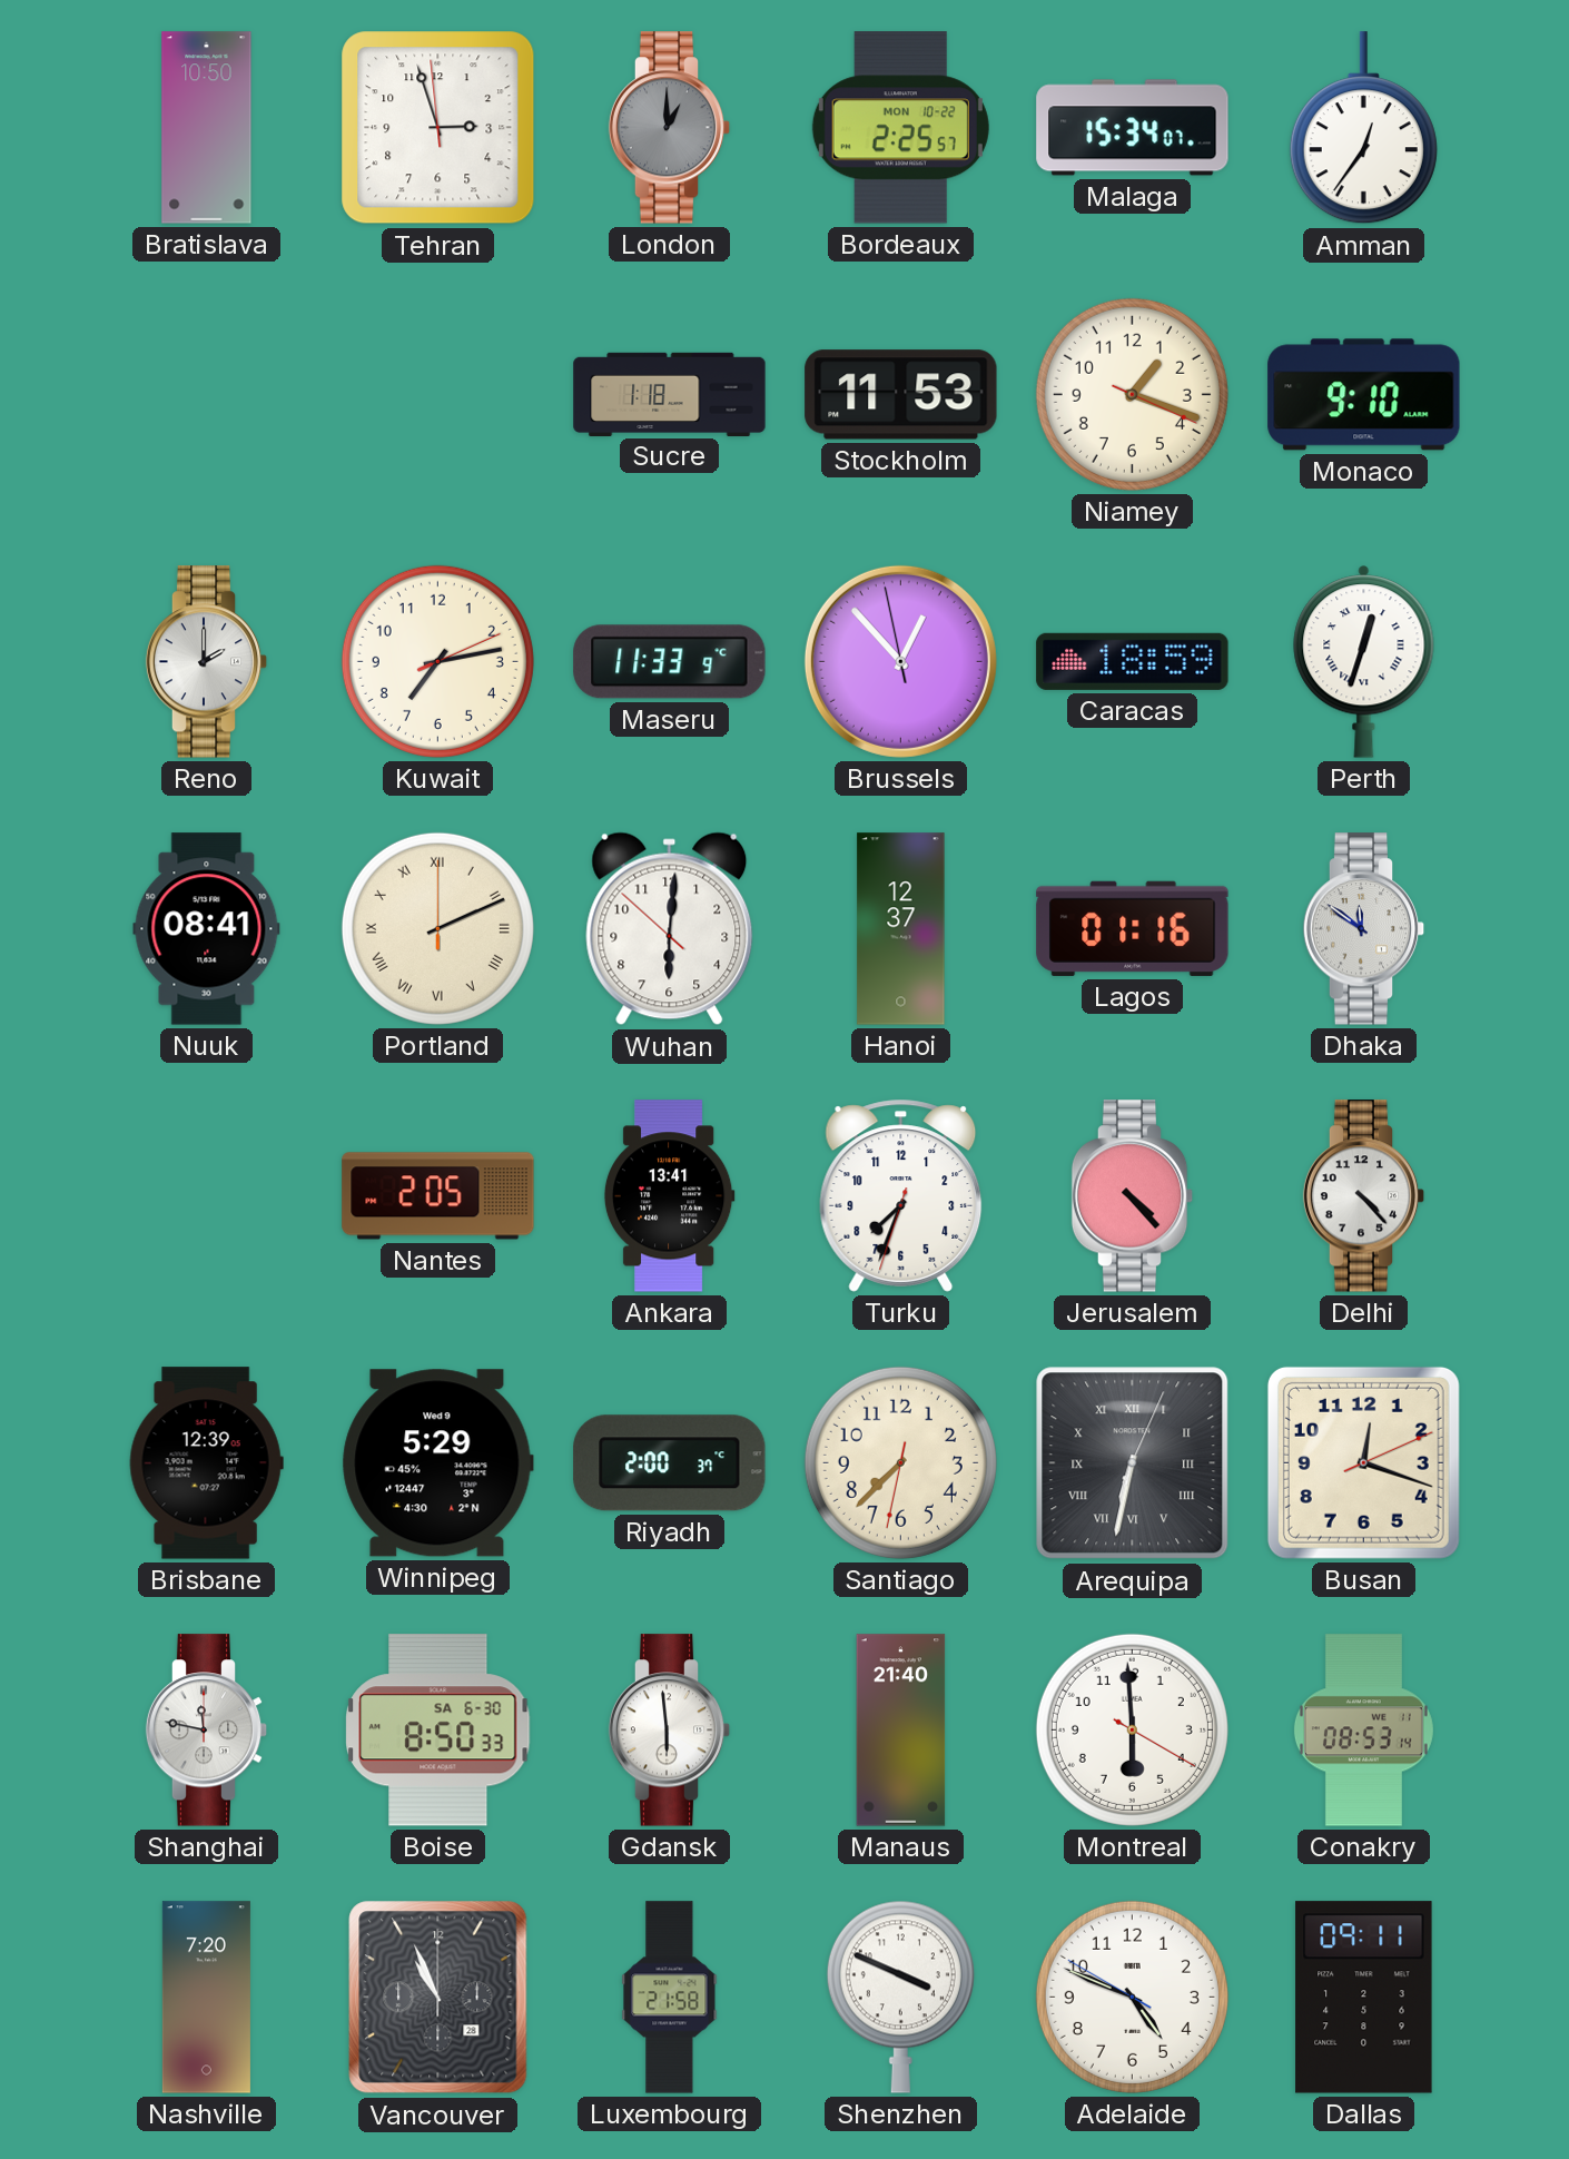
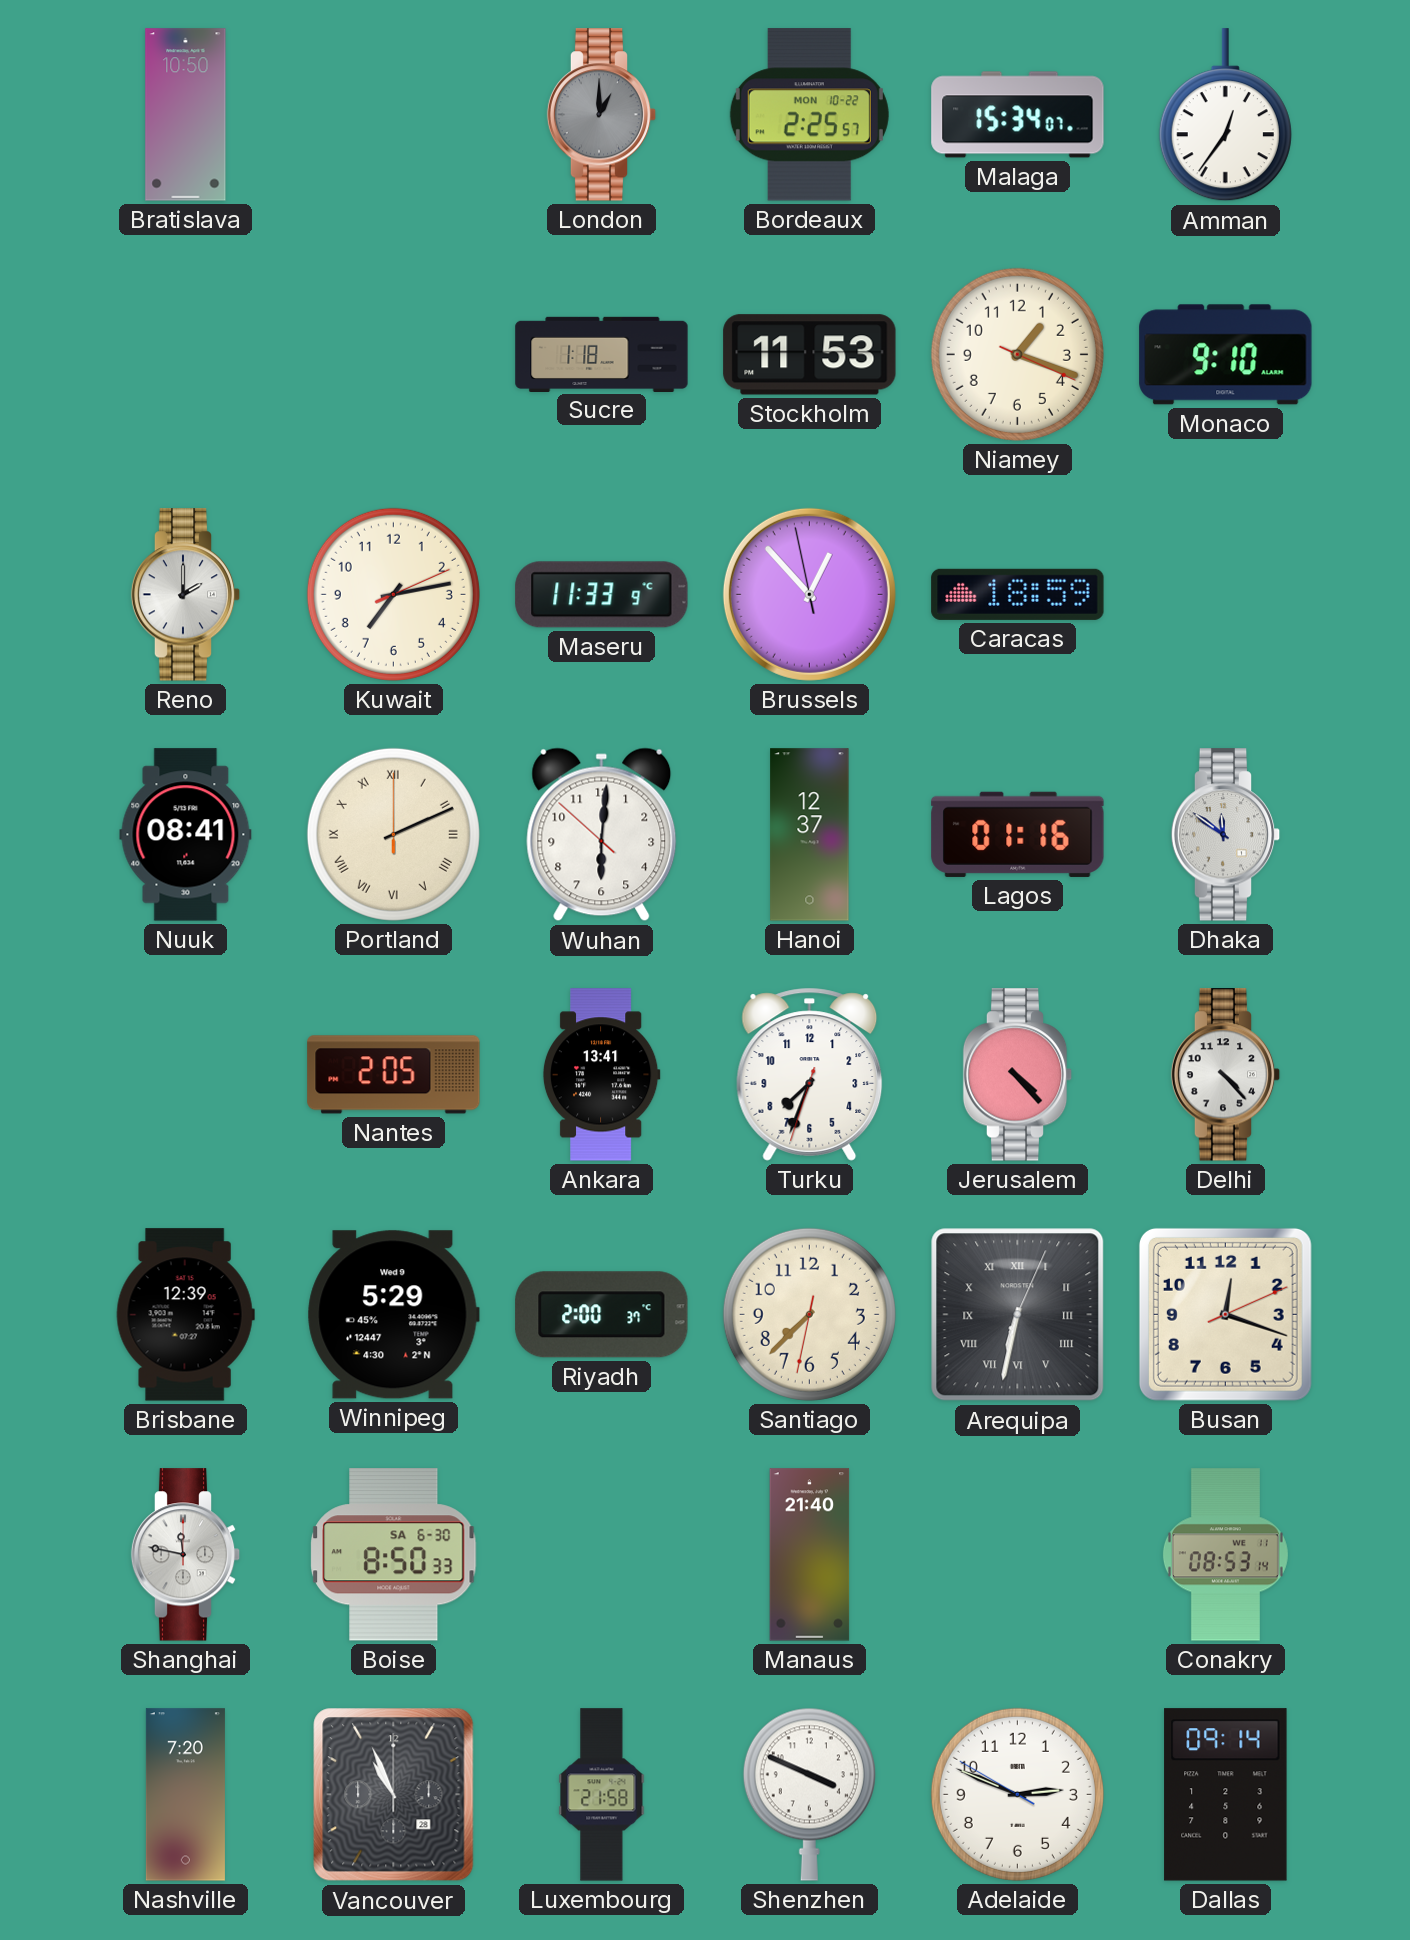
Tehran: 2:56 -> none
Perth: 12:33 -> none
Gdansk: 5:59 -> none
Montreal: 5:59 -> none
Adelaide: 4:48 -> 2:48
Dallas: 09:11 -> 09:14
